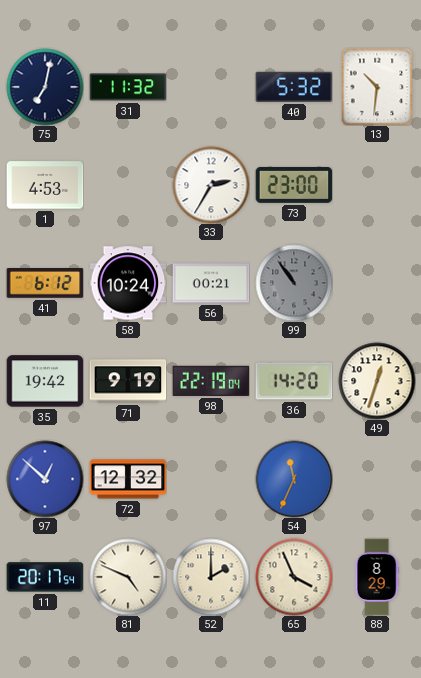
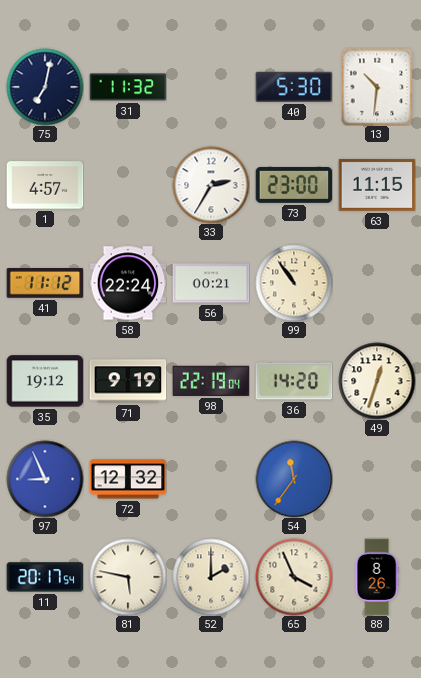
40: 5:32 -> 5:30
1: 4:53 -> 4:57
63: none -> 11:15
41: 6:12 -> 11:12
58: 10:24 -> 22:24
99 dial: grey -> cream
35: 19:42 -> 19:12
97: 12:52 -> 8:56
54: 11:34 -> 11:36
81: 4:49 -> 5:47
88: 8:29 -> 8:26
